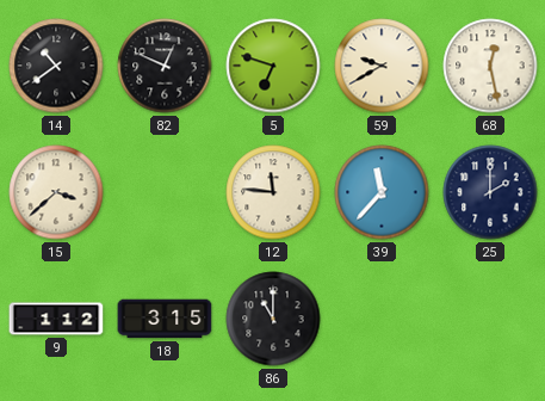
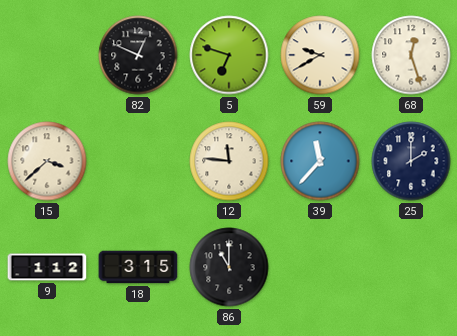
14: 10:39 -> none
68: 12:28 -> 12:27
